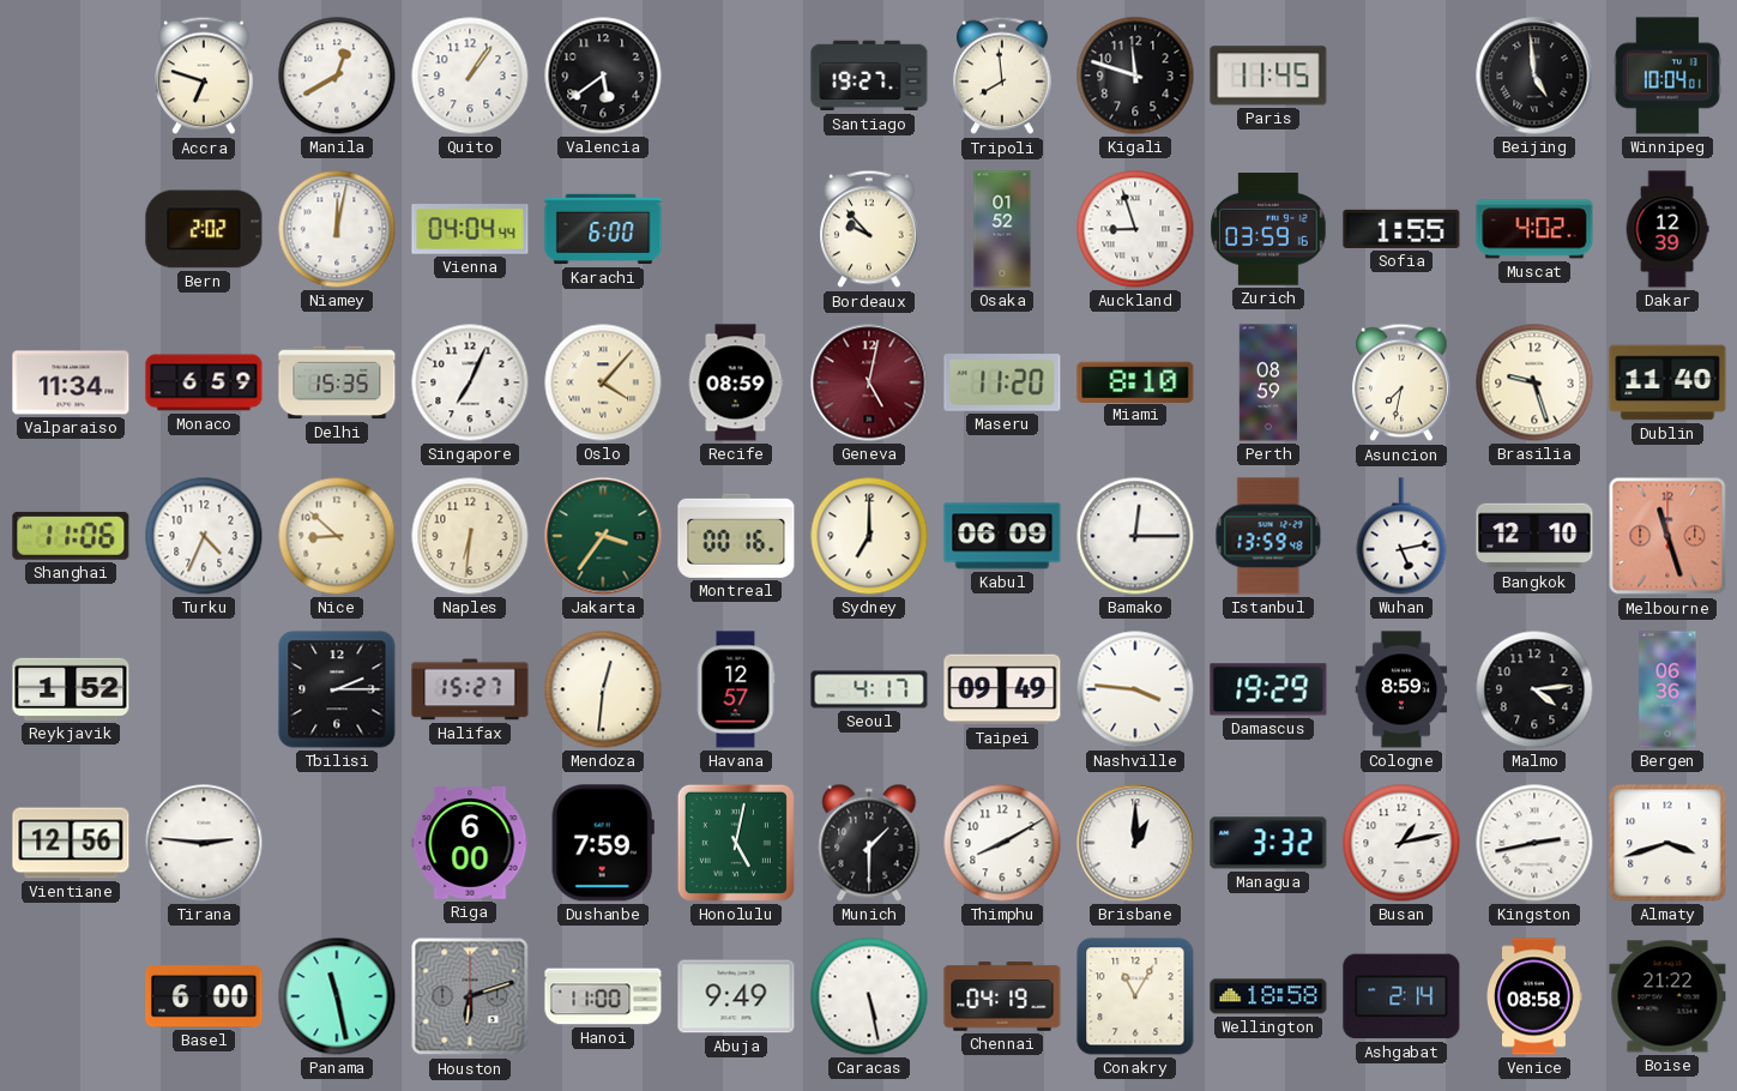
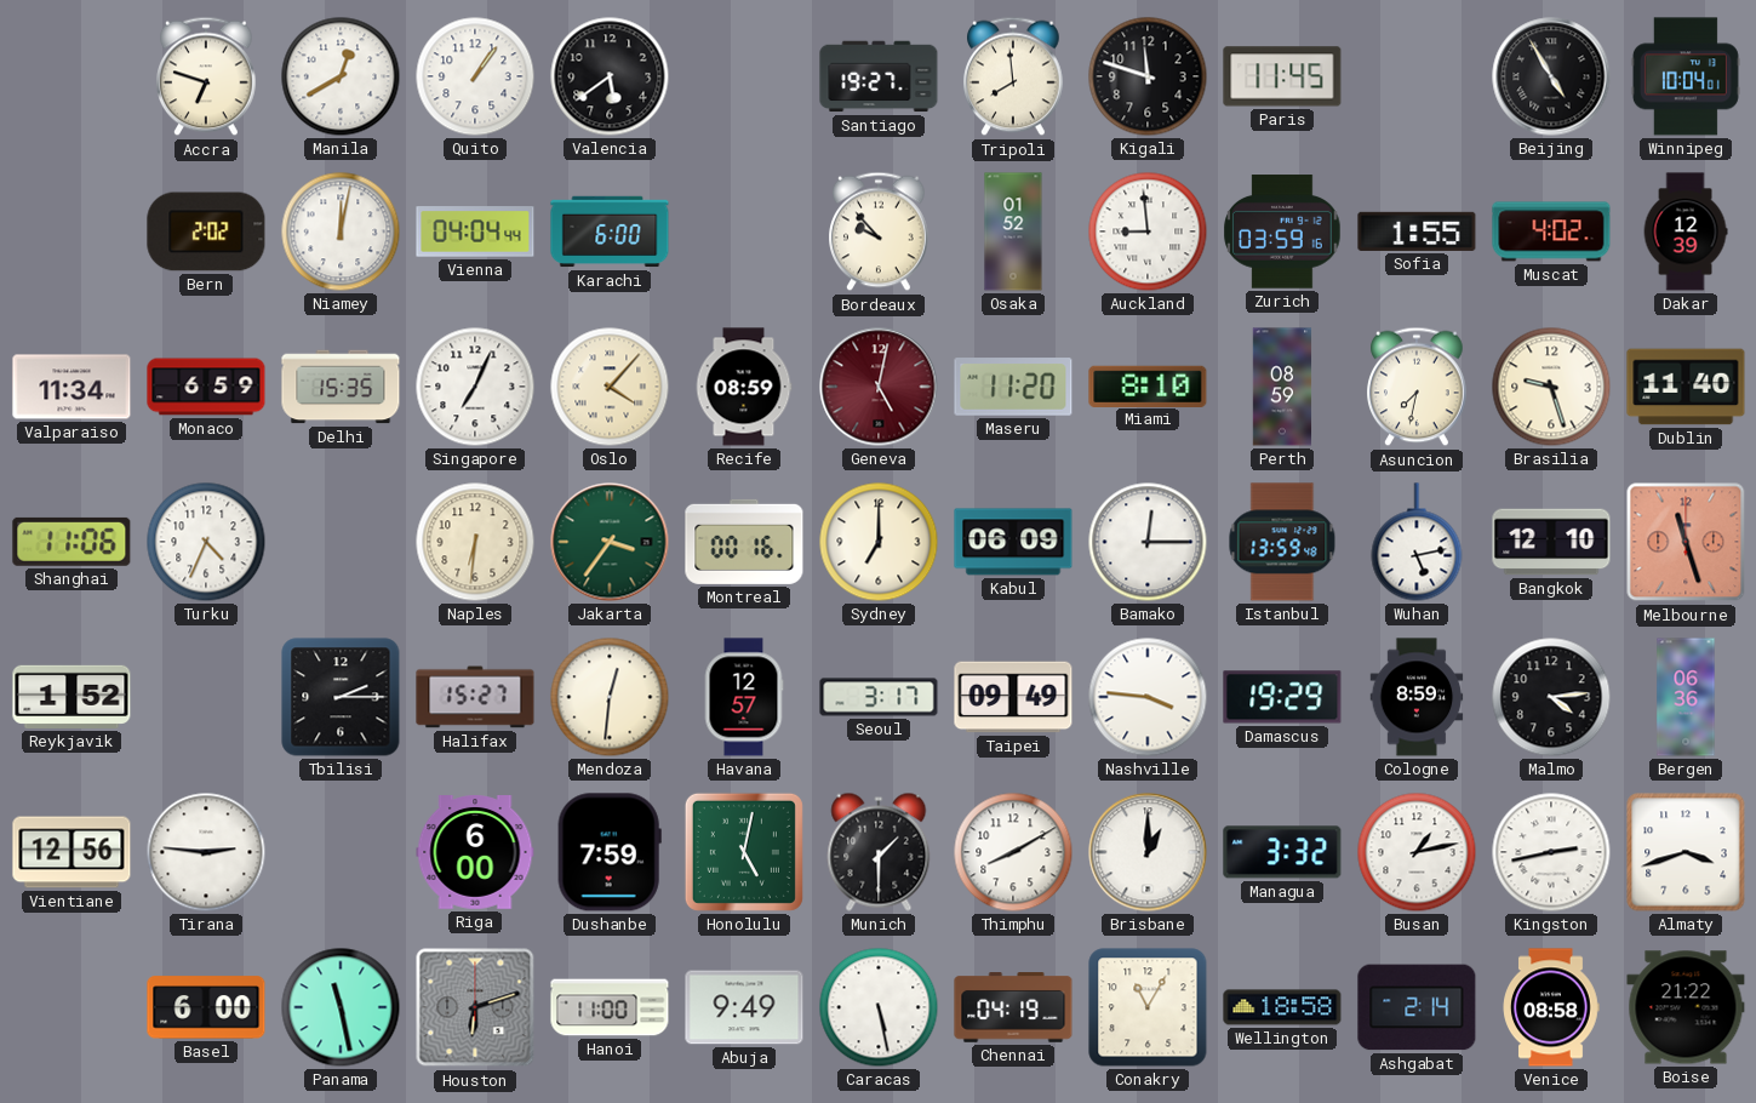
Beijing: 4:59 -> 4:55
Auckland: 8:57 -> 8:59
Nice: 8:52 -> none
Seoul: 4:17 -> 3:17
